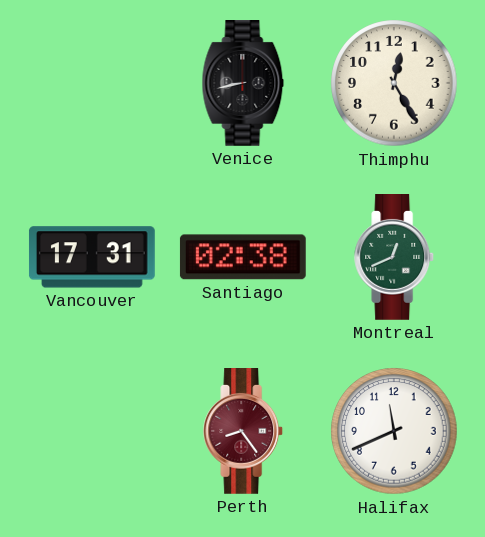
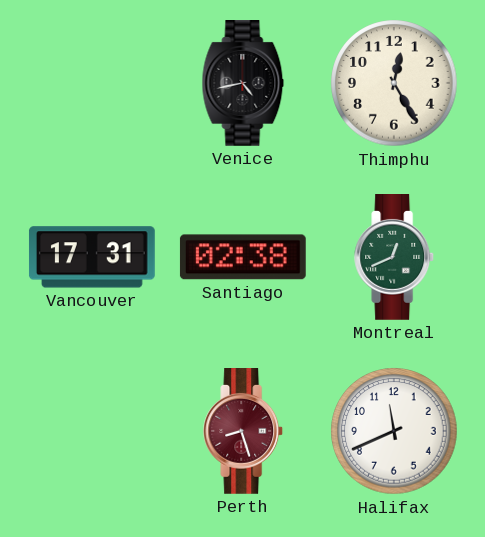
Venice: 8:43 -> 4:43
Perth: 8:24 -> 8:27
